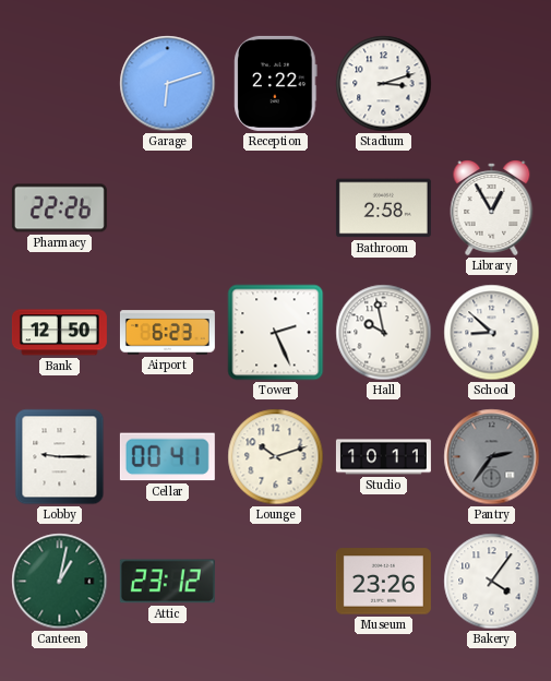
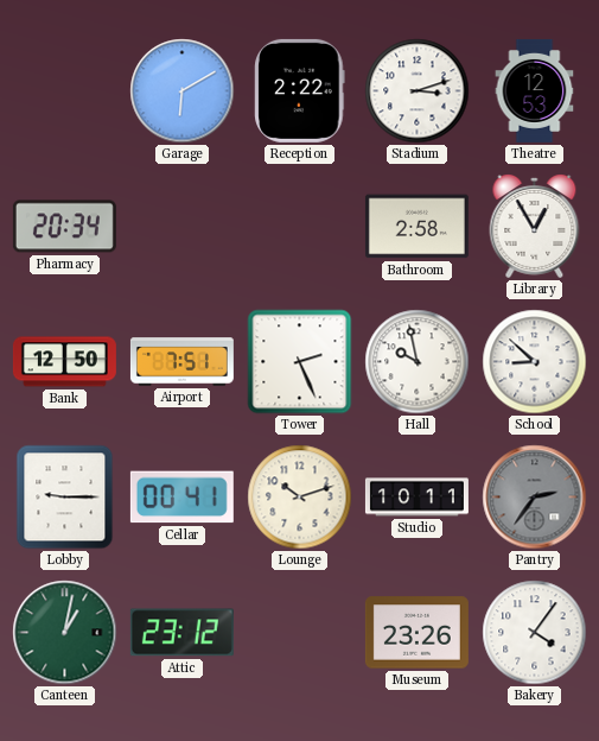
Garage: 6:12 -> 6:10
Theatre: none -> 12:53
Pharmacy: 22:26 -> 20:34
Airport: 6:23 -> 7:51
